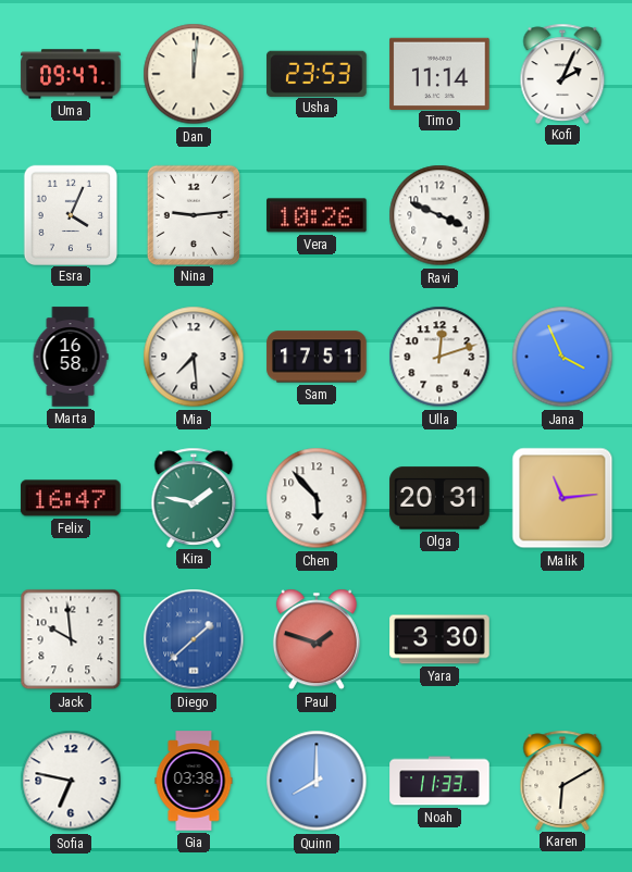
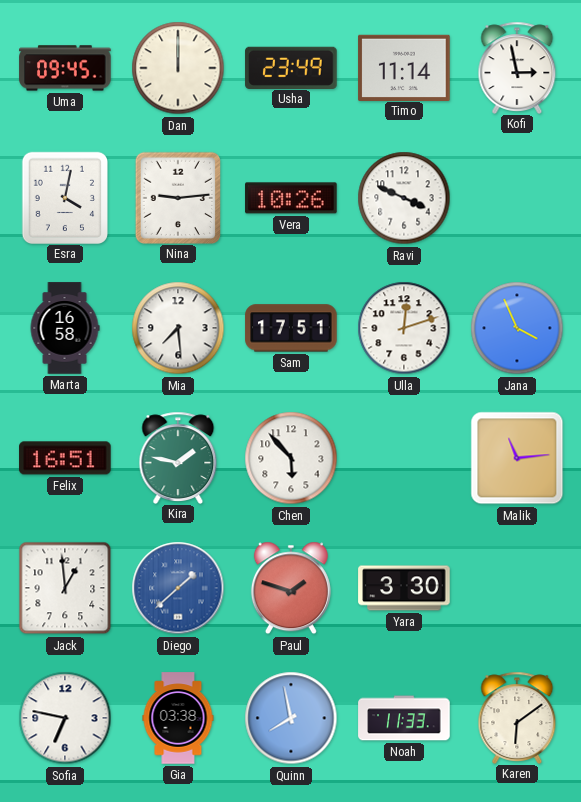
Uma: 09:47 -> 09:45
Dan: 12:01 -> 12:00
Usha: 23:53 -> 23:49
Kofi: 2:04 -> 2:58
Esra: 4:04 -> 4:02
Felix: 16:47 -> 16:51
Olga: 20:31 -> none
Jack: 9:59 -> 12:59
Quinn: 8:00 -> 7:58
Karen: 6:10 -> 6:09
